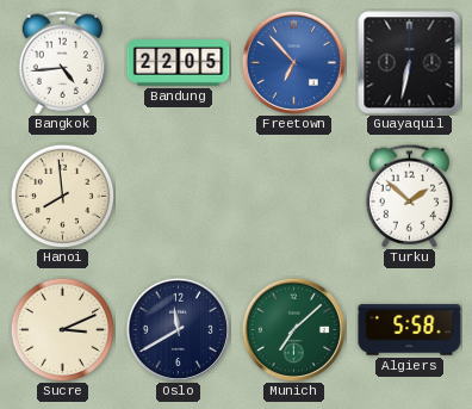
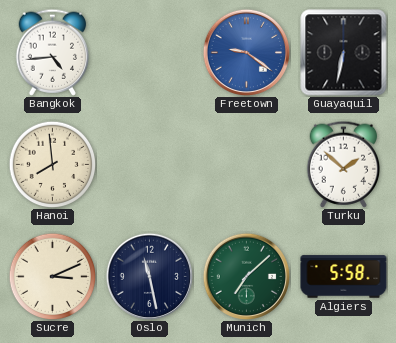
Bandung: 22:05 -> none
Freetown: 6:53 -> 9:21
Oslo: 11:40 -> 11:28
